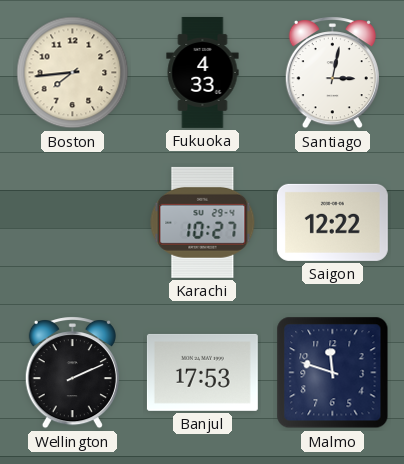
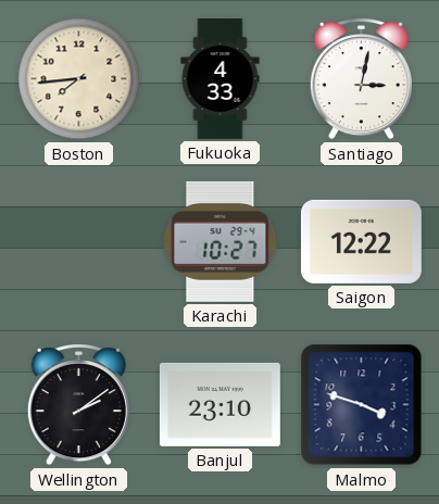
Wellington: 2:11 -> 2:09
Banjul: 17:53 -> 23:10
Malmo: 11:48 -> 3:48
